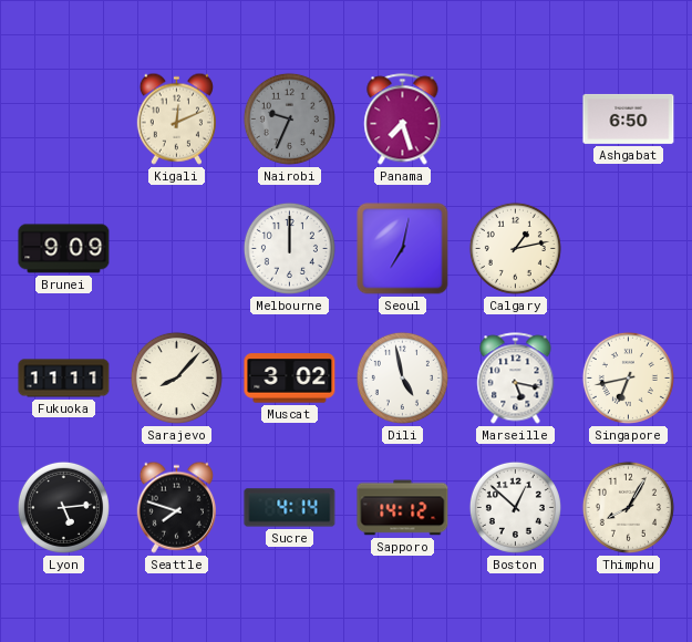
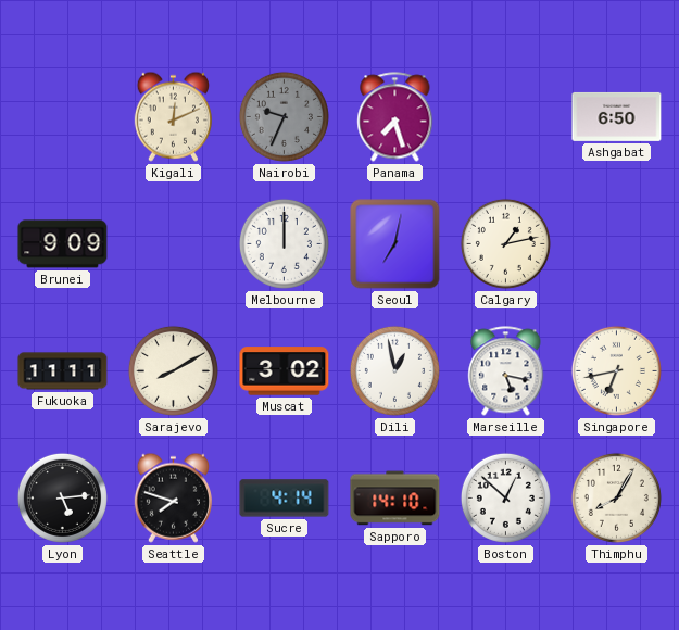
Sarajevo: 8:07 -> 8:10
Dili: 4:58 -> 12:58
Sapporo: 14:12 -> 14:10
